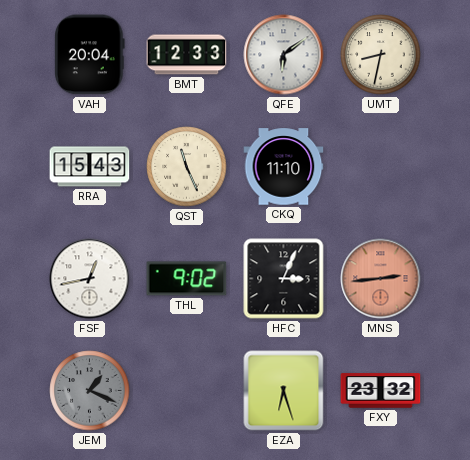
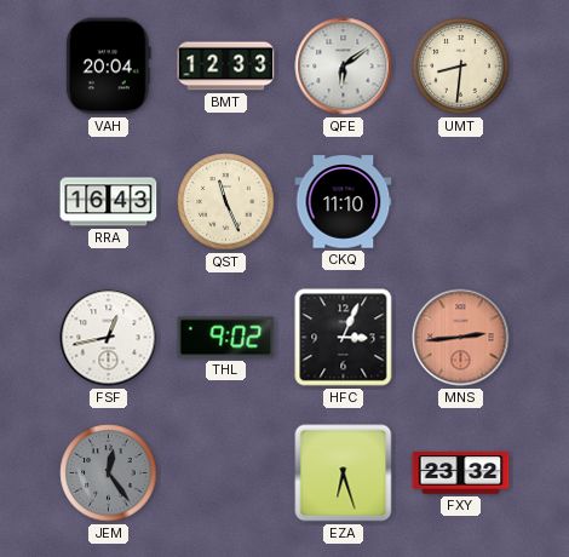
UMT: 8:32 -> 8:31
RRA: 15:43 -> 16:43
JEM: 1:19 -> 12:24
